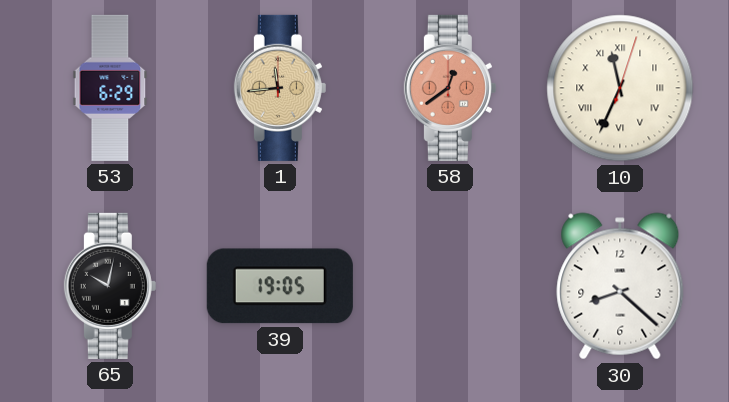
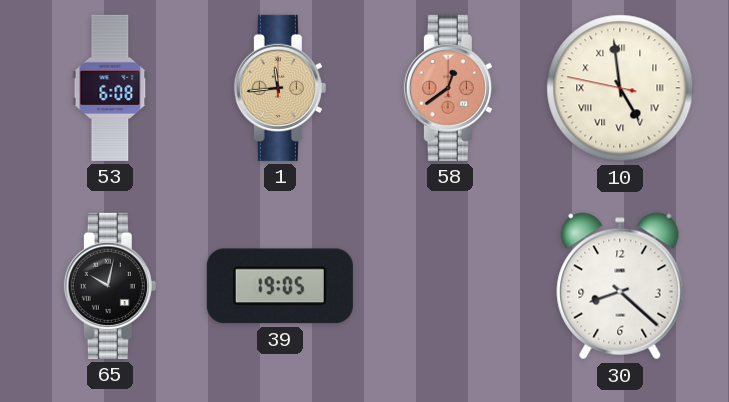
53: 6:29 -> 6:08
10: 11:34 -> 4:58
